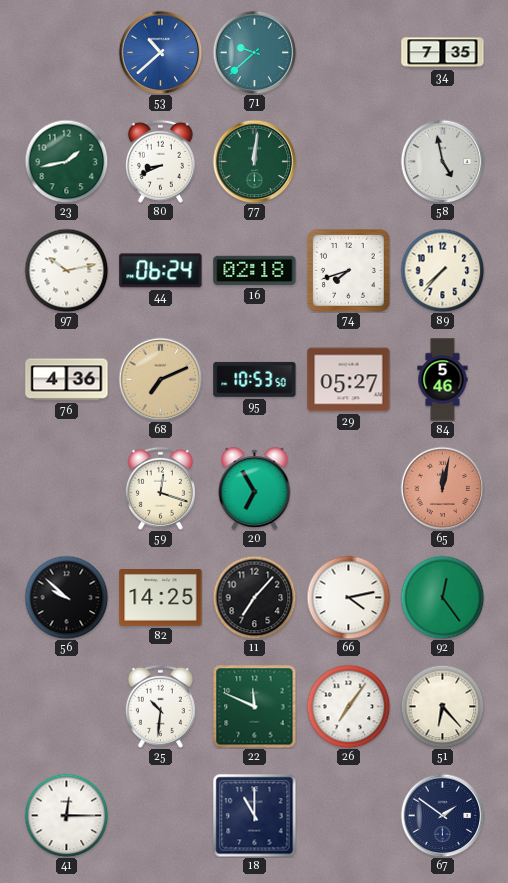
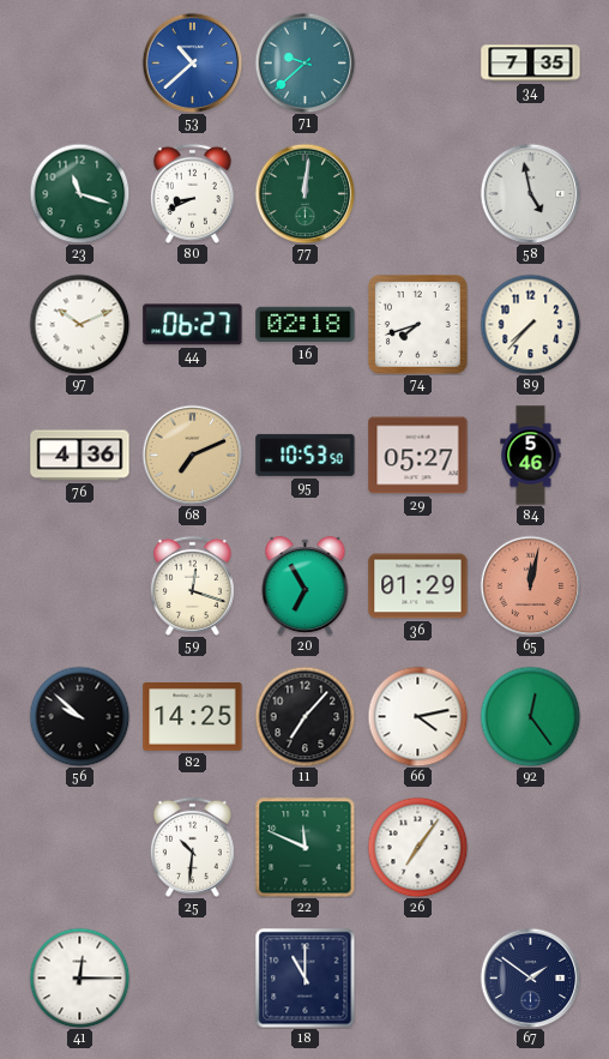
23: 1:43 -> 11:18
97: 10:13 -> 10:11
44: 06:24 -> 06:27
36: none -> 01:29
51: 6:23 -> none
